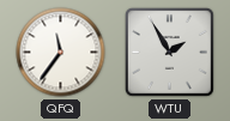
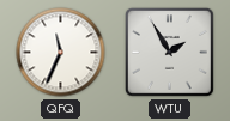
QFQ: 11:36 -> 11:34
